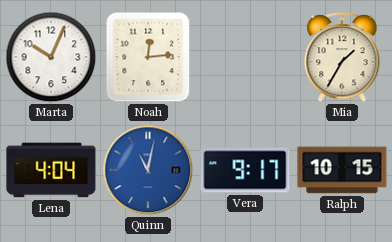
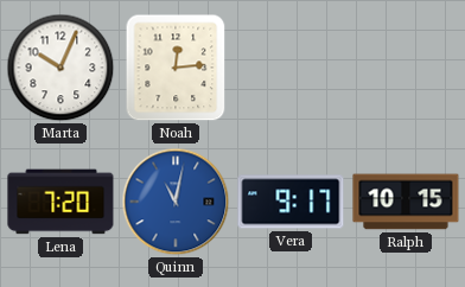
Mia: 1:35 -> none
Lena: 4:04 -> 7:20
